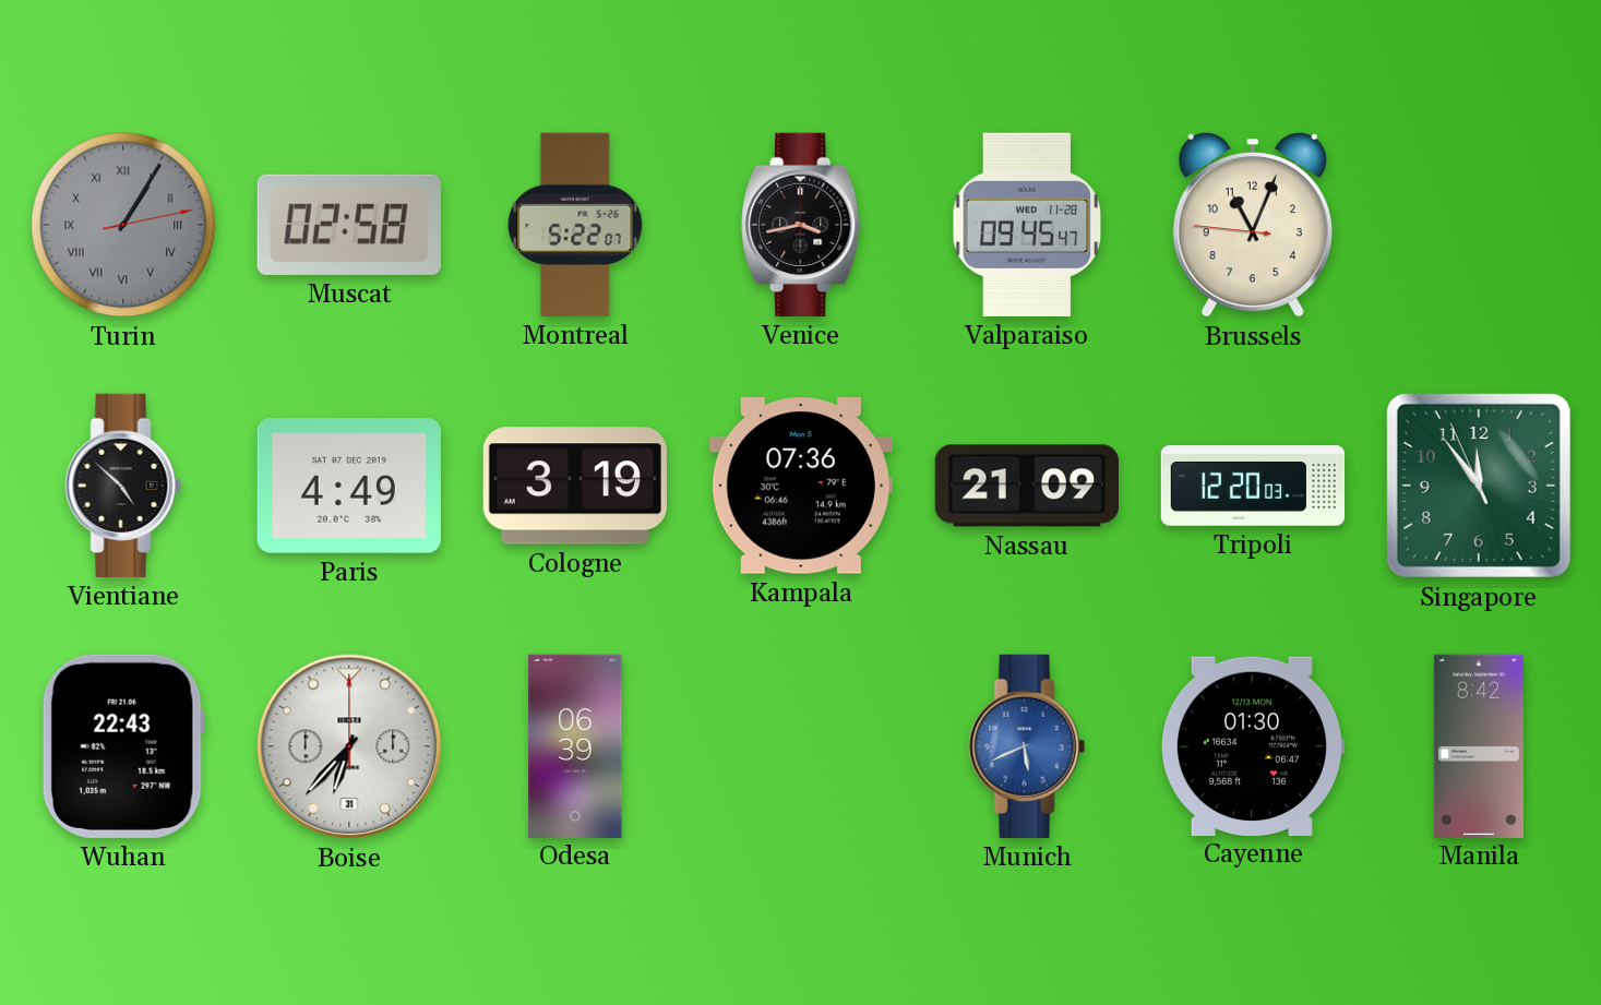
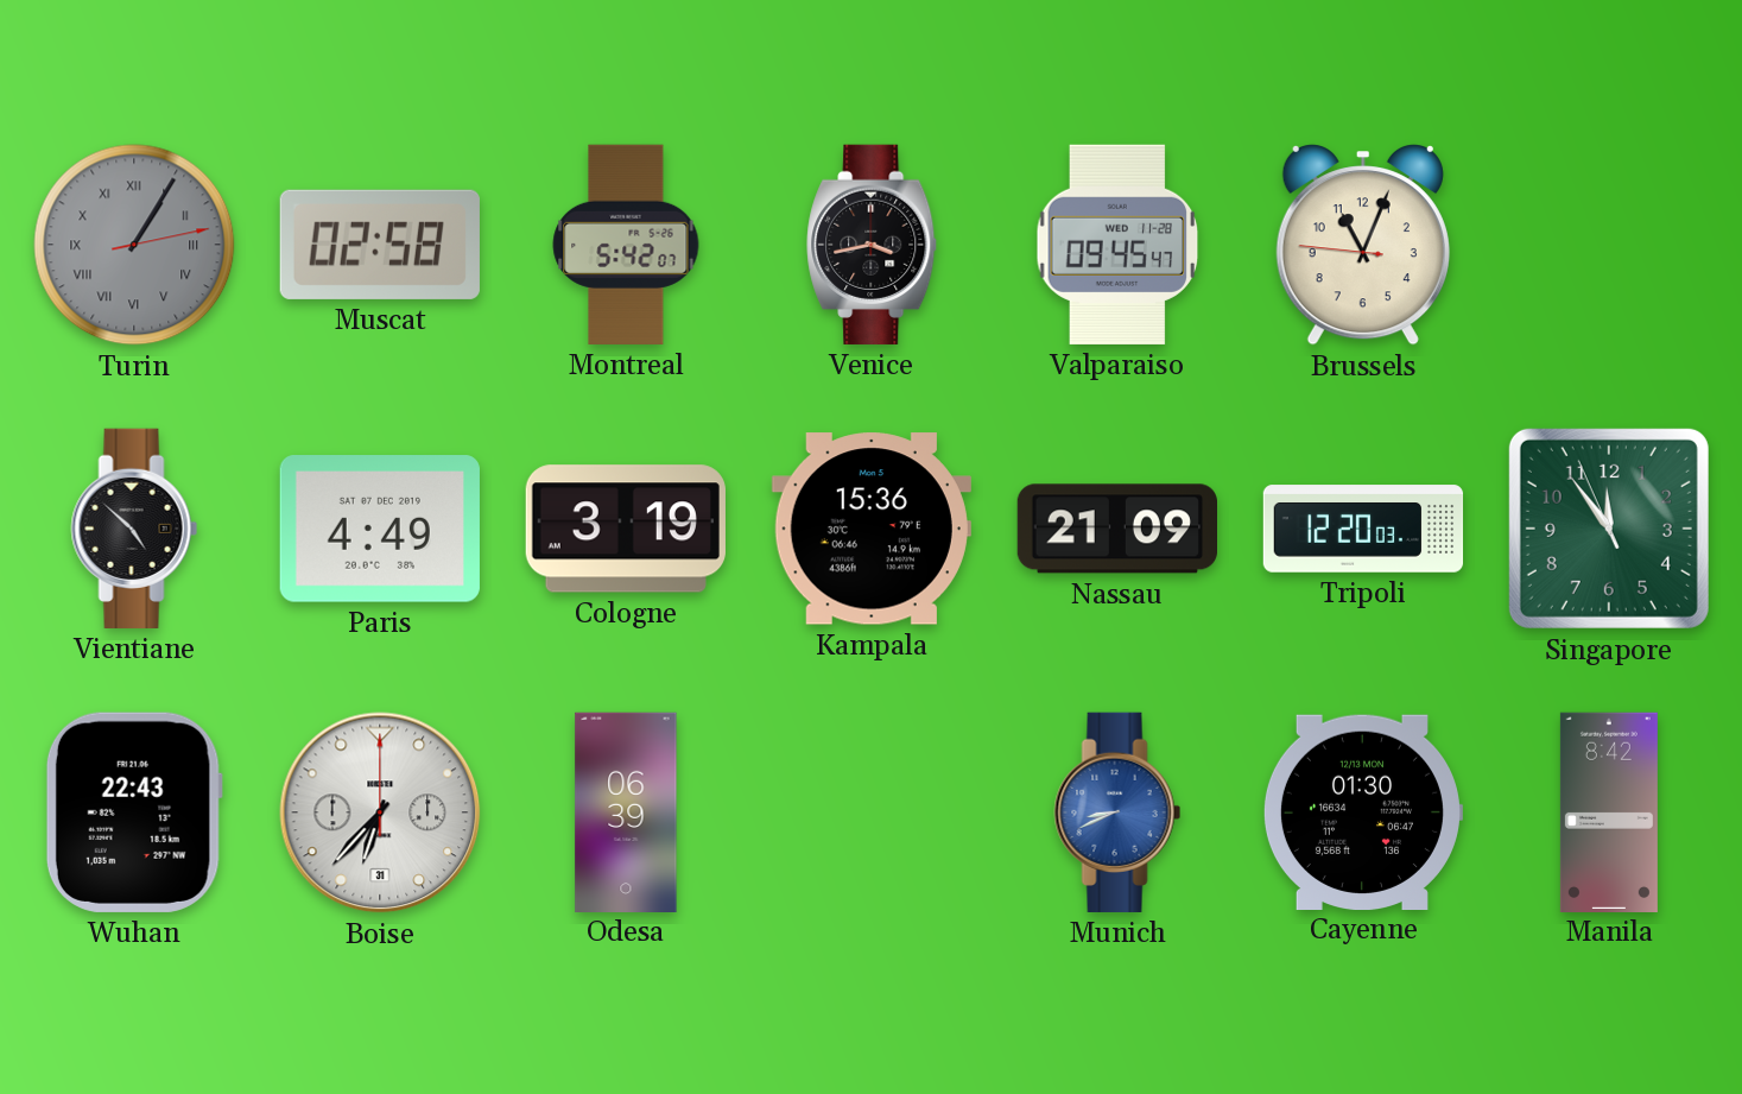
Montreal: 5:22 -> 5:42
Kampala: 07:36 -> 15:36
Munich: 5:41 -> 8:41
